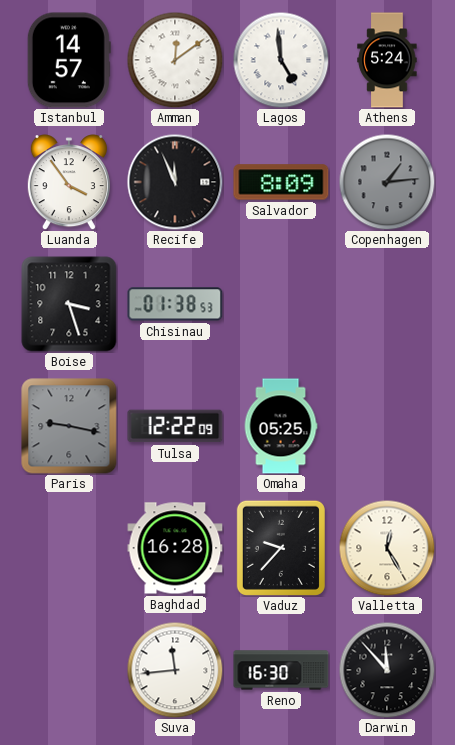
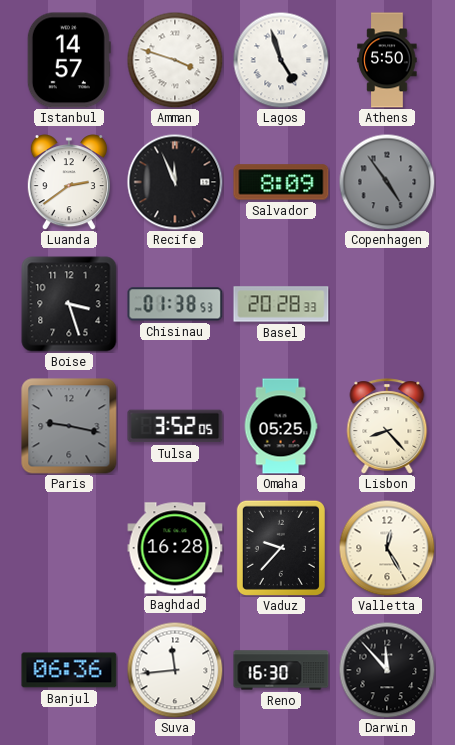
Amman: 12:09 -> 3:48
Lagos: 4:59 -> 4:57
Athens: 5:24 -> 5:50
Luanda: 3:54 -> 2:39
Copenhagen: 1:14 -> 4:54
Basel: none -> 20:28
Tulsa: 12:22 -> 3:52
Lisbon: none -> 8:23
Banjul: none -> 06:36
